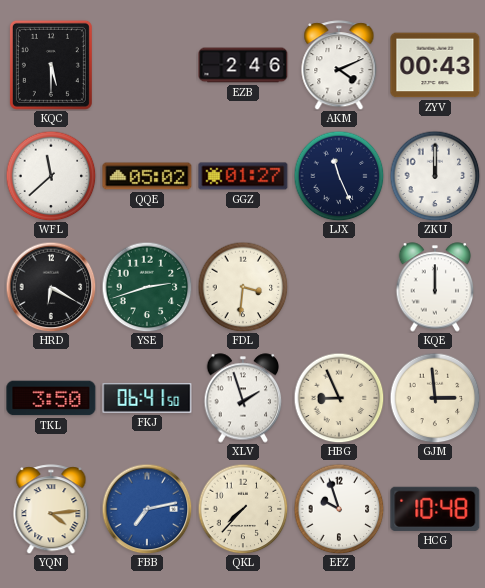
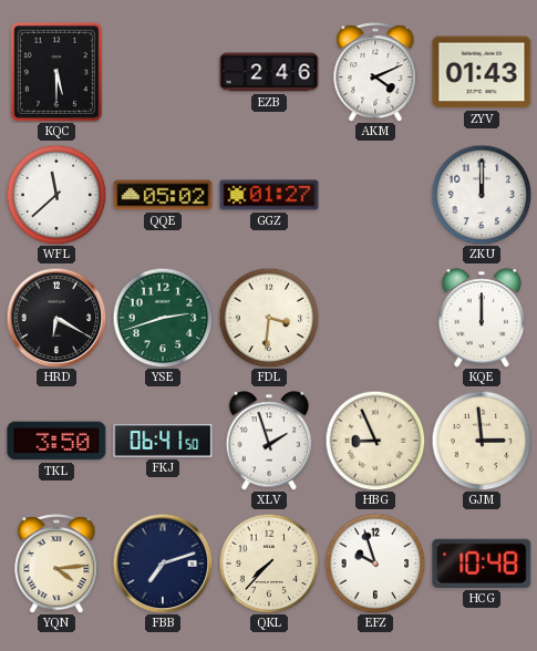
ZYV: 00:43 -> 01:43
LJX: 11:26 -> none
FBB: 7:13 -> 7:12
FBB dial: blue -> navy
